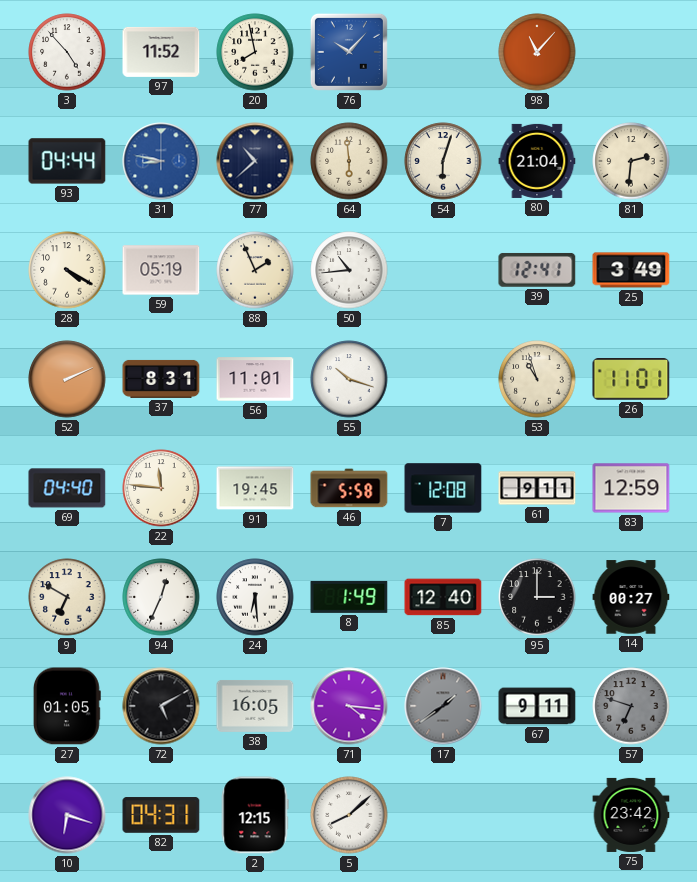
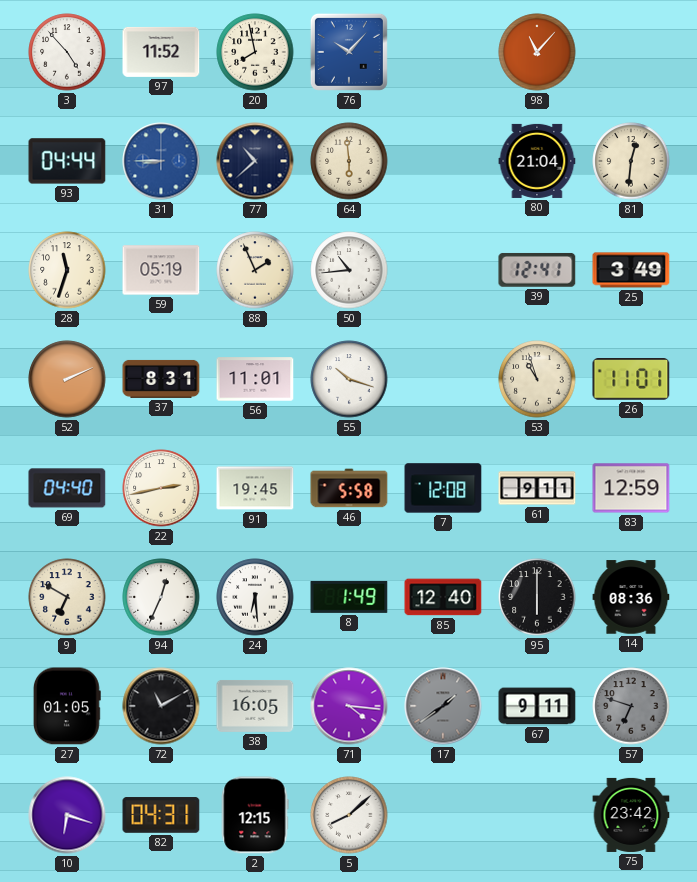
31: 8:47 -> 8:45
54: 6:03 -> none
81: 2:31 -> 12:31
28: 4:20 -> 11:33
22: 11:46 -> 2:43
95: 3:00 -> 6:00
14: 00:27 -> 08:36
72: 5:10 -> 11:10
